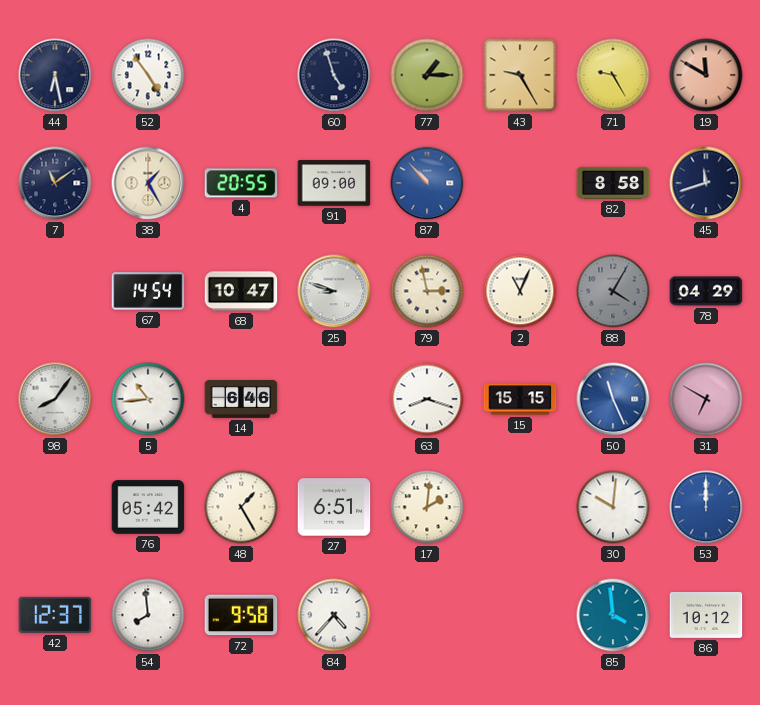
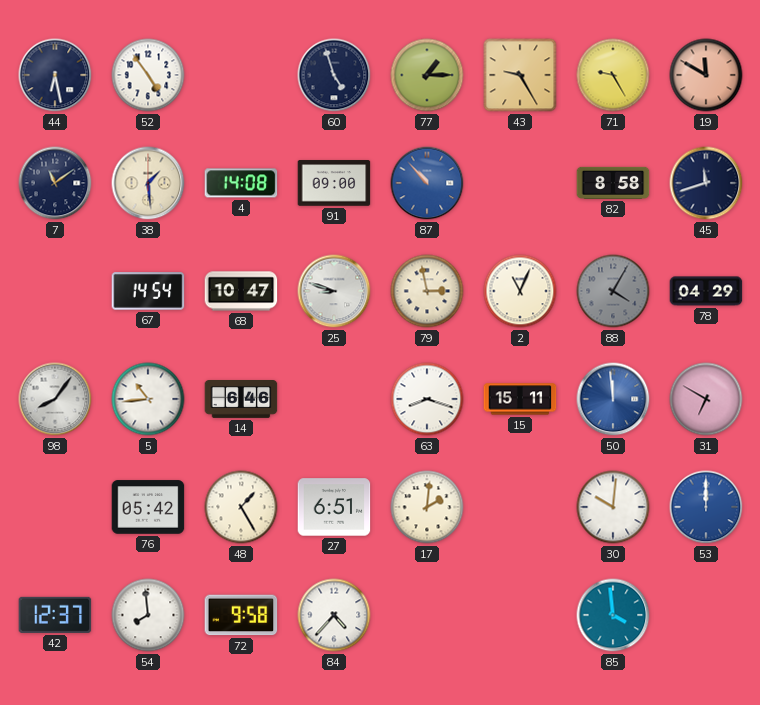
38: 1:25 -> 1:29
4: 20:55 -> 14:08
15: 15:15 -> 15:11
50: 11:26 -> 11:59
86: 10:12 -> none
